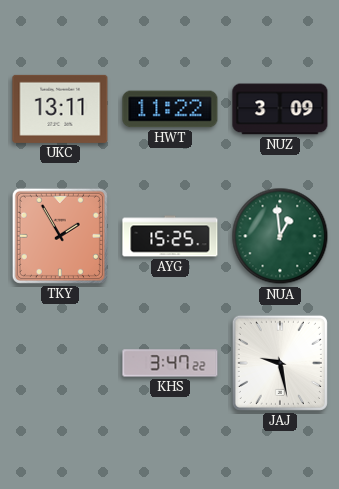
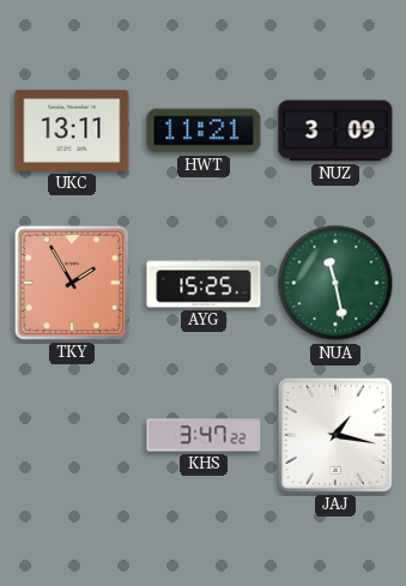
HWT: 11:22 -> 11:21
NUA: 12:59 -> 11:28
JAJ: 9:28 -> 1:17
